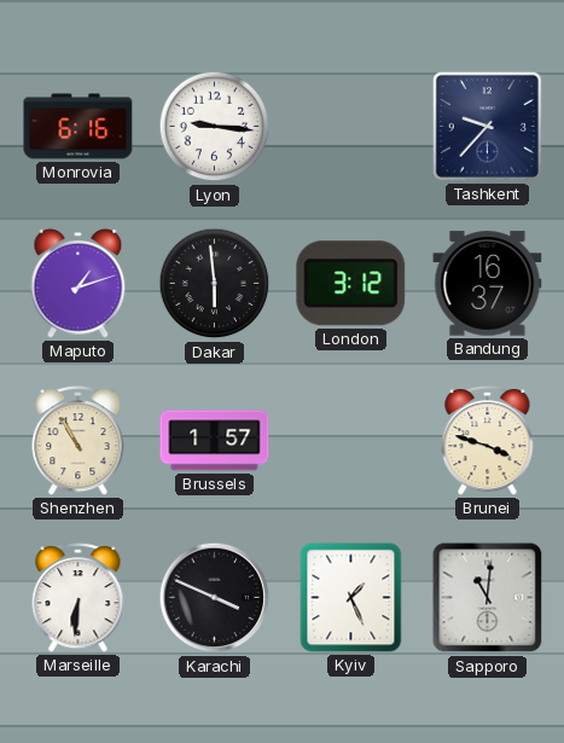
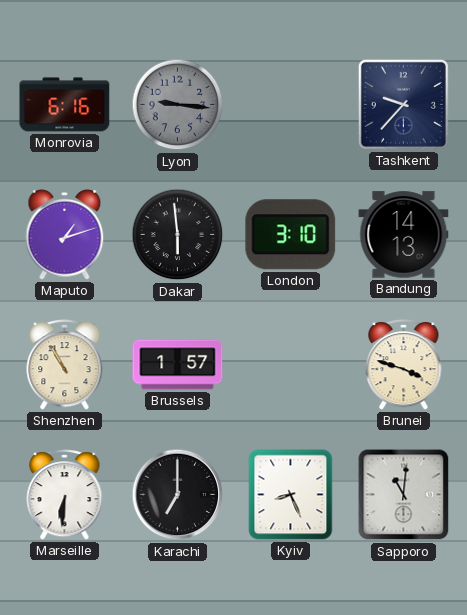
Lyon dial: white -> grey
London: 3:12 -> 3:10
Bandung: 16:37 -> 14:13
Karachi: 3:49 -> 7:00
Kyiv: 1:26 -> 8:26
